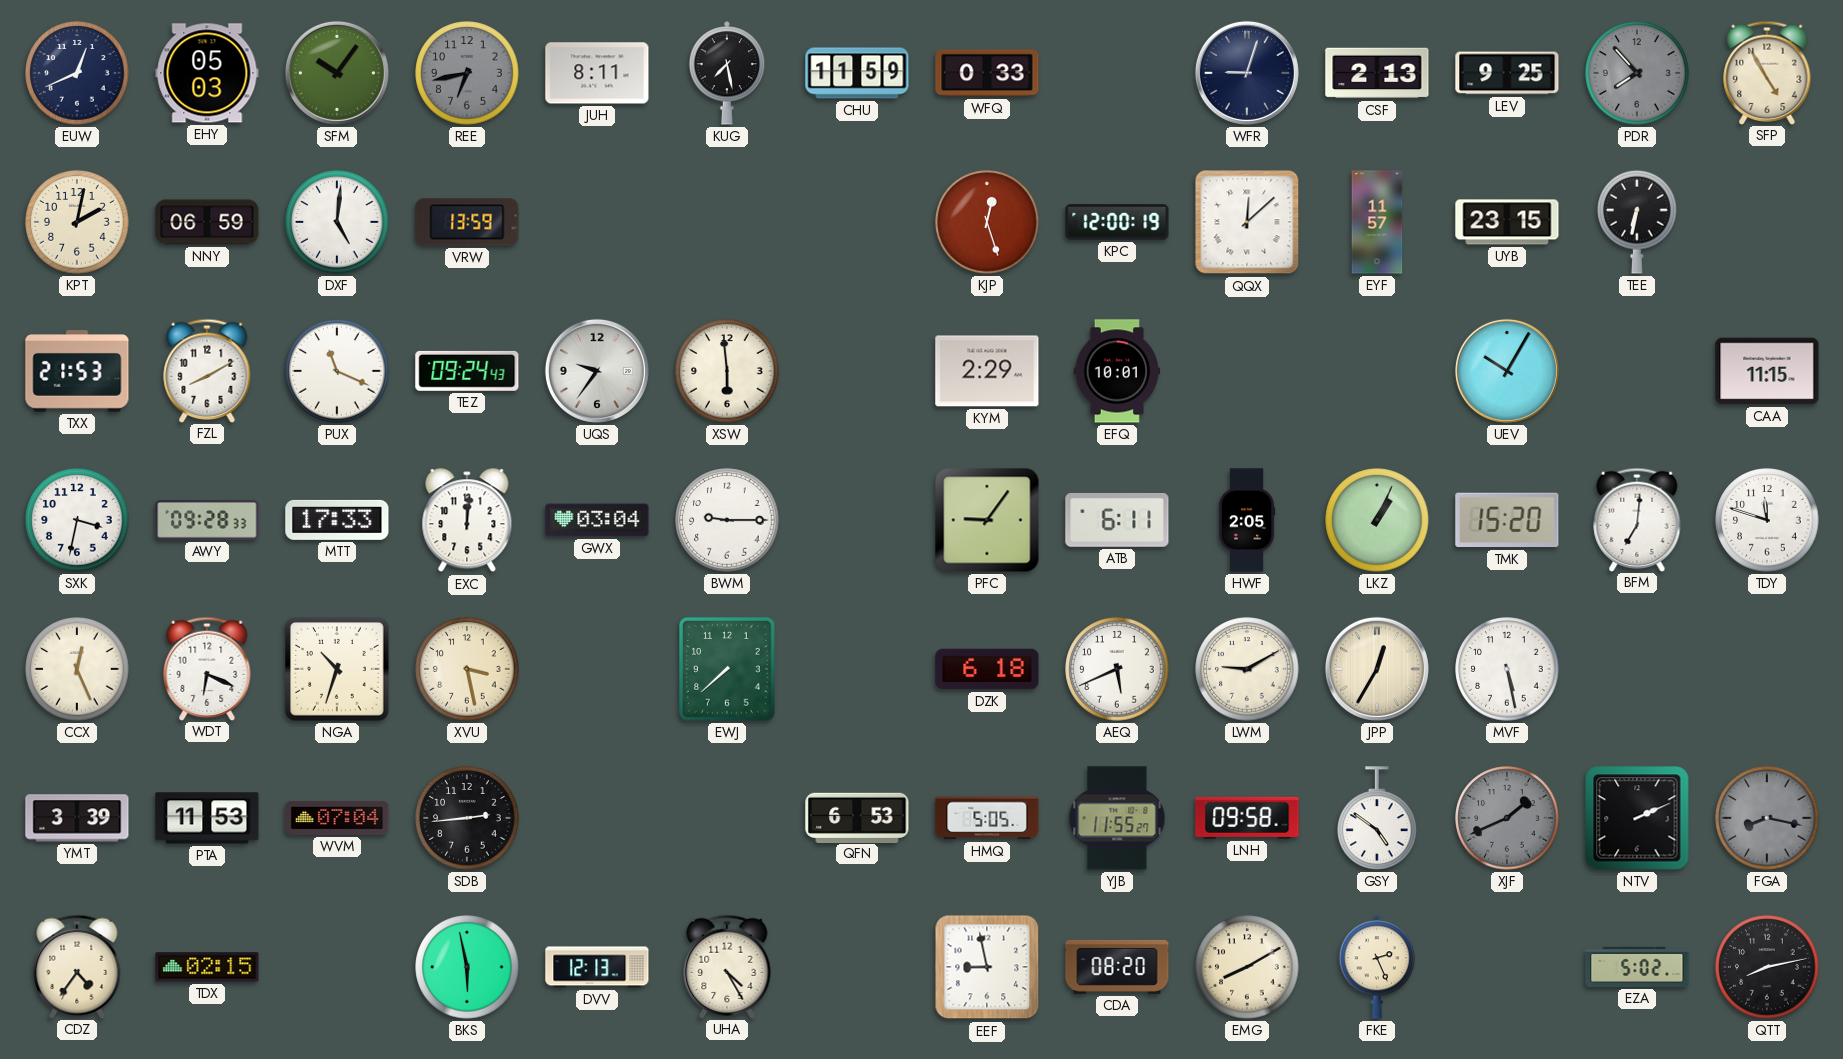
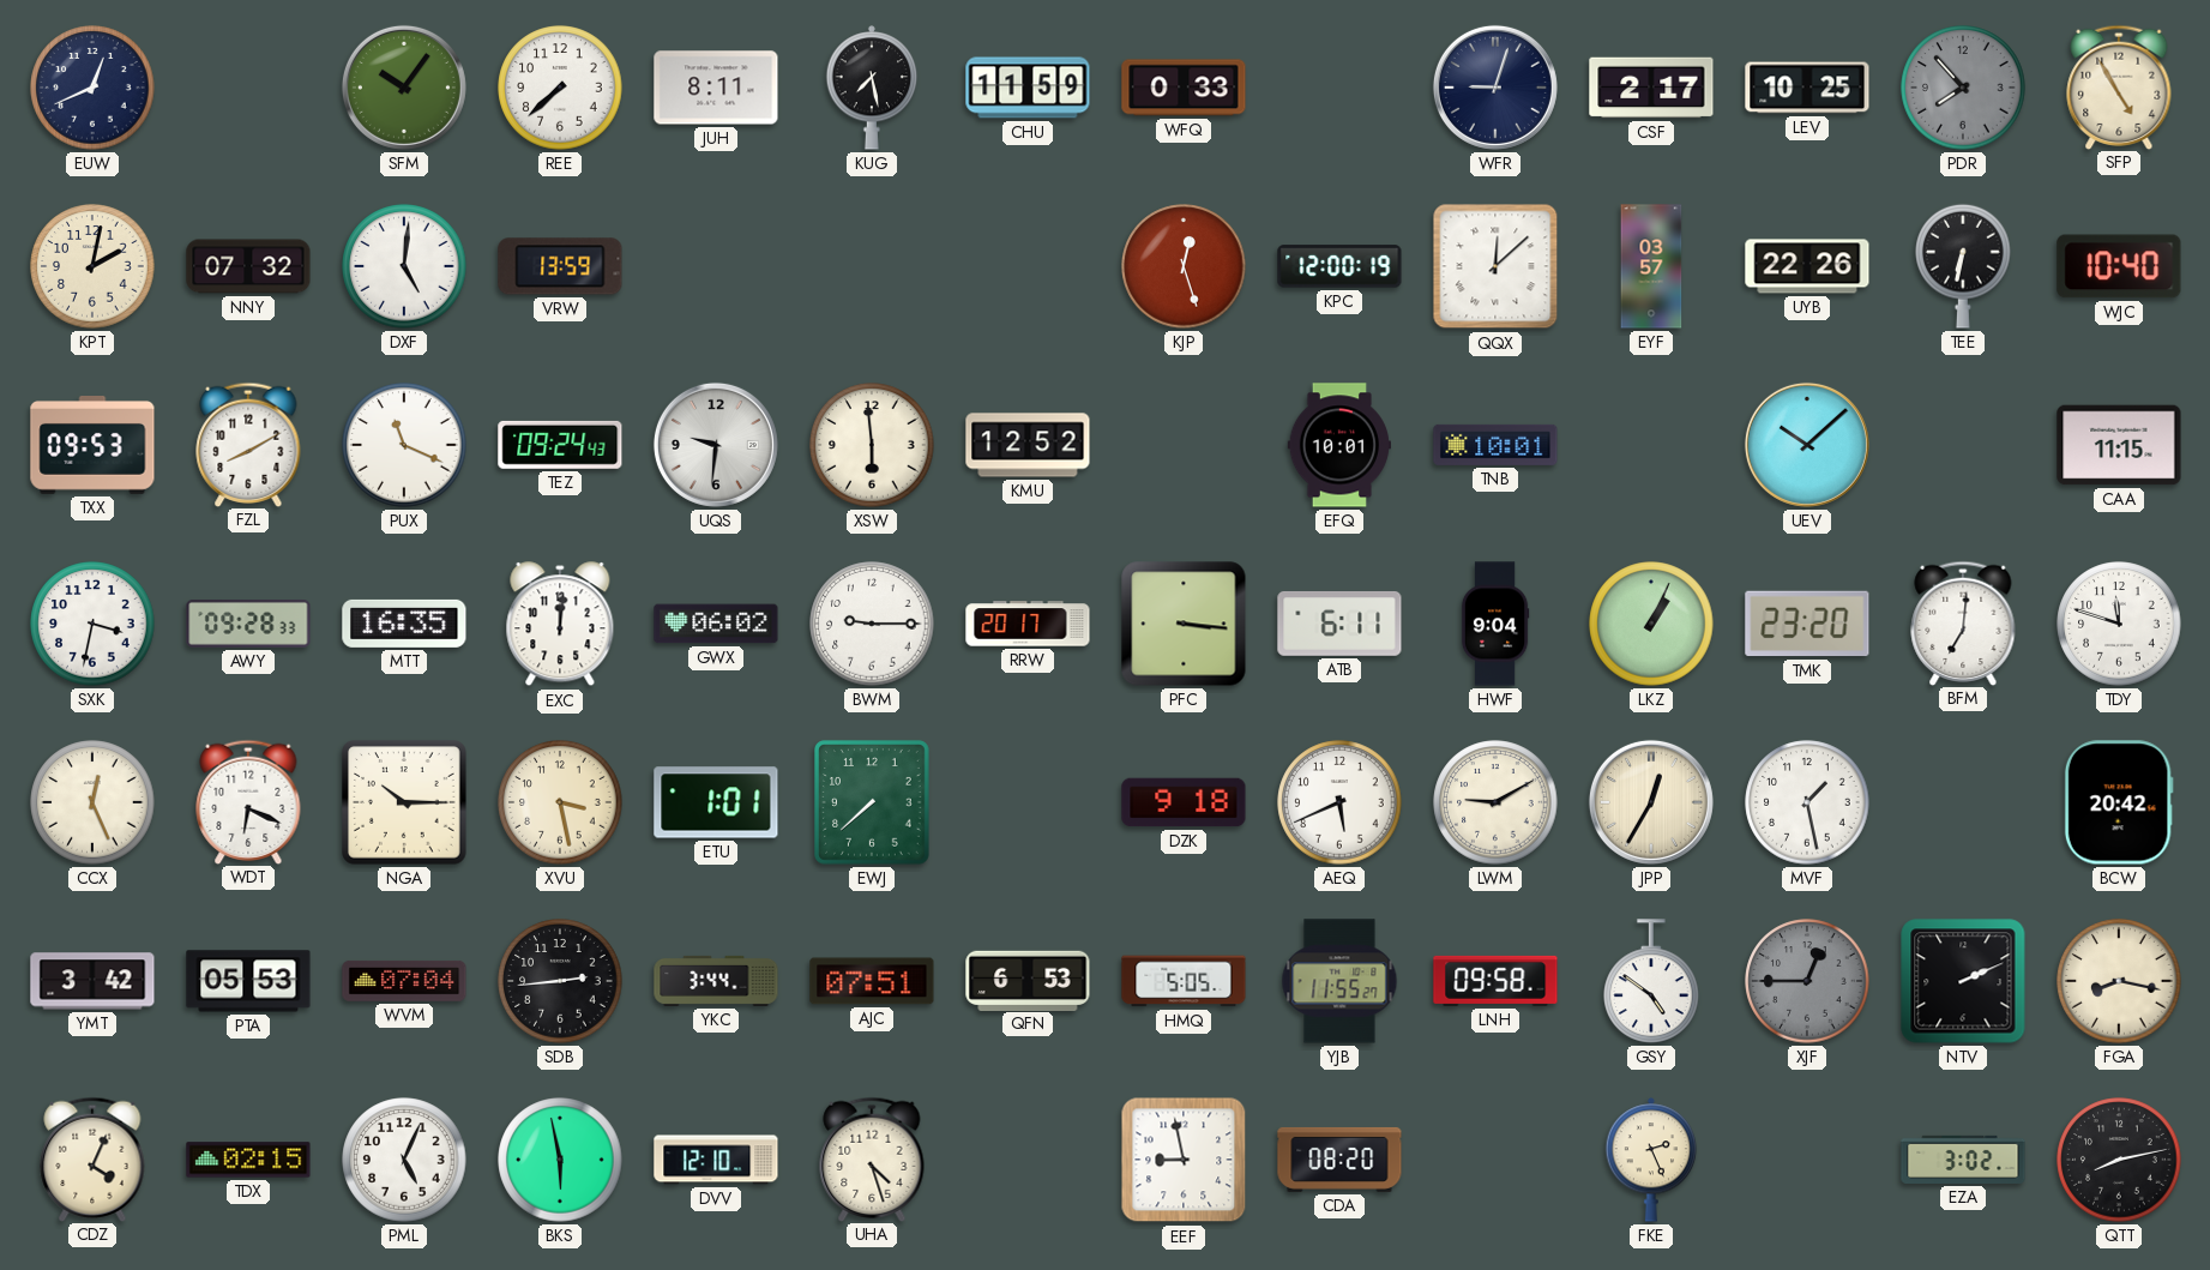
EHY: 05:03 -> none
REE: 6:43 -> 7:38
REE dial: grey -> white
CSF: 2:13 -> 2:17
LEV: 9:25 -> 10:25
NNY: 06:59 -> 07:32
EYF: 11:57 -> 03:57
UYB: 23:15 -> 22:26
WJC: none -> 10:40
TXX: 21:53 -> 09:53
UQS: 9:36 -> 9:31
KMU: none -> 12:52
KYM: 2:29 -> none
TNB: none -> 10:01
UEV: 10:05 -> 10:08
MTT: 17:33 -> 16:35
GWX: 03:04 -> 06:02
RRW: none -> 20:17
PFC: 9:06 -> 3:16
HWF: 2:05 -> 9:04
TMK: 15:20 -> 23:20
NGA: 10:33 -> 10:15
ETU: none -> 1:01
DZK: 6:18 -> 9:18
MVF: 5:28 -> 1:28
BCW: none -> 20:42
YMT: 3:39 -> 3:42
PTA: 11:53 -> 05:53
YKC: none -> 3:44
AJC: none -> 07:51
XJF: 1:41 -> 12:45
FGA dial: grey -> cream
CDZ: 4:36 -> 4:04
PML: none -> 5:04
DVV: 12:13 -> 12:10
UHA: 4:25 -> 4:27
EMG: 8:10 -> none
EZA: 5:02 -> 3:02
